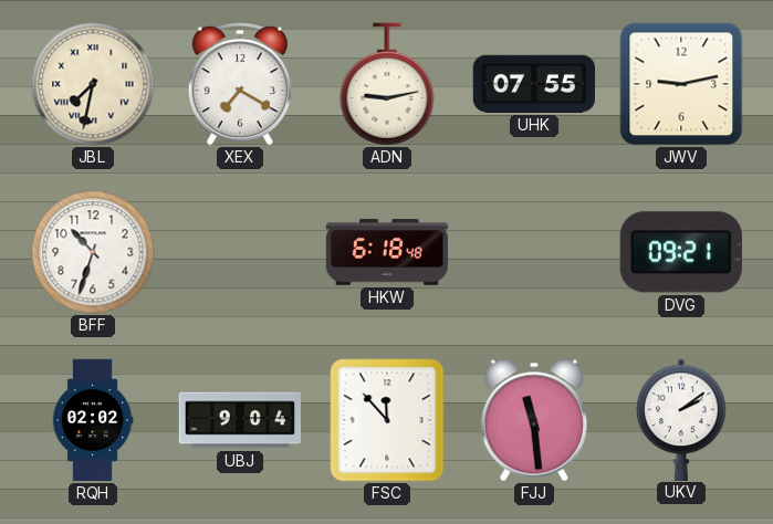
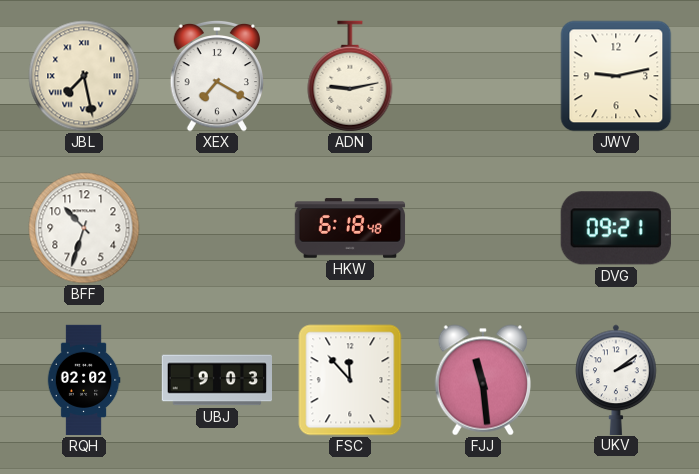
JBL: 7:32 -> 7:28
UHK: 07:55 -> none
UBJ: 9:04 -> 9:03
